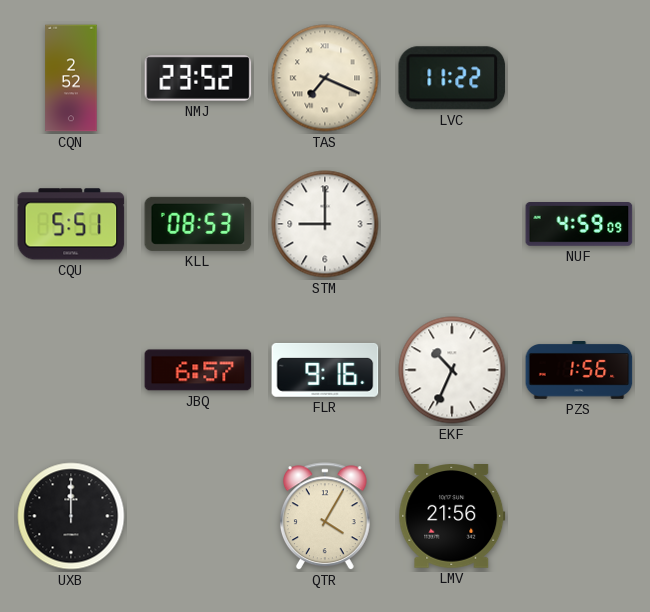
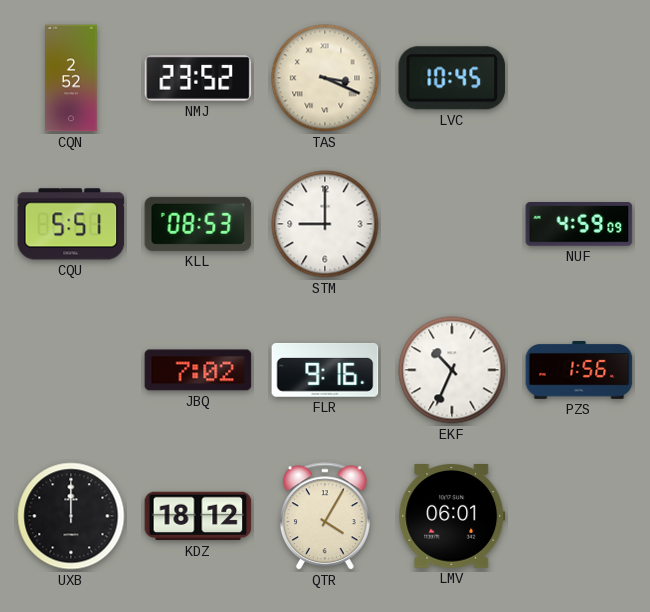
TAS: 7:19 -> 3:19
LVC: 11:22 -> 10:45
JBQ: 6:57 -> 7:02
KDZ: none -> 18:12
LMV: 21:56 -> 06:01
